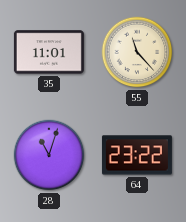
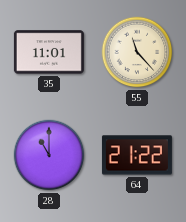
28: 11:03 -> 11:00
64: 23:22 -> 21:22
